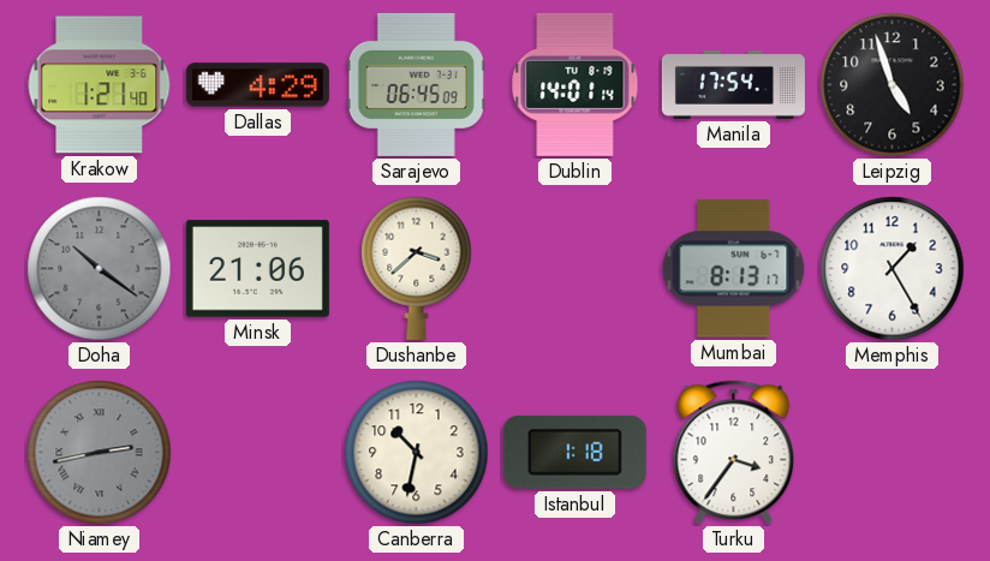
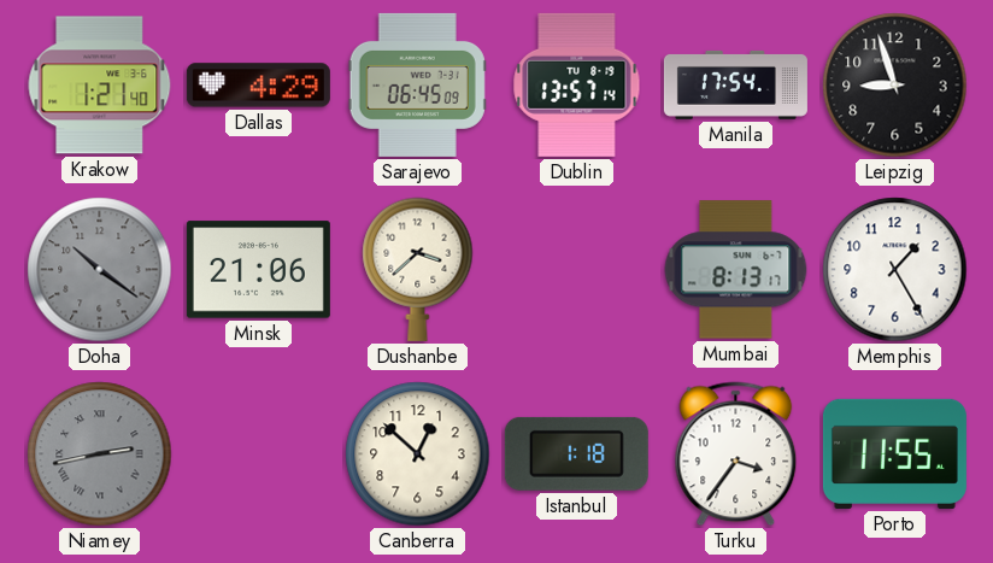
Dublin: 14:01 -> 13:57
Leipzig: 4:57 -> 8:57
Canberra: 10:32 -> 12:52
Porto: none -> 11:55
